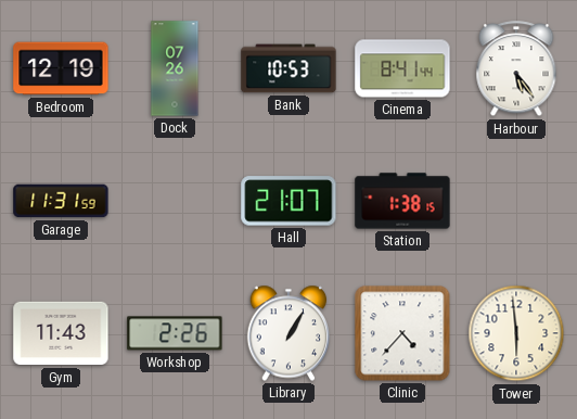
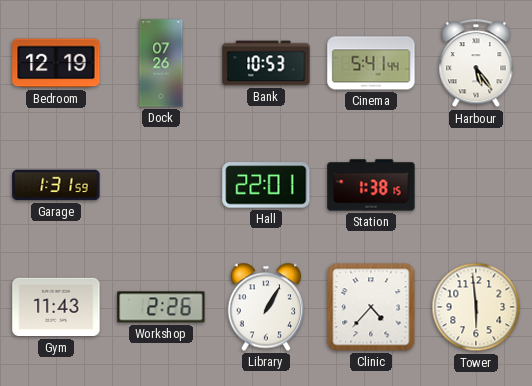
Cinema: 8:41 -> 5:41
Garage: 11:31 -> 1:31
Hall: 21:07 -> 22:01
